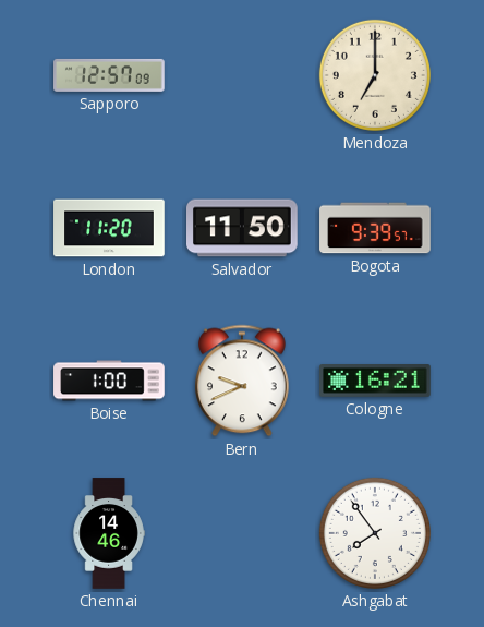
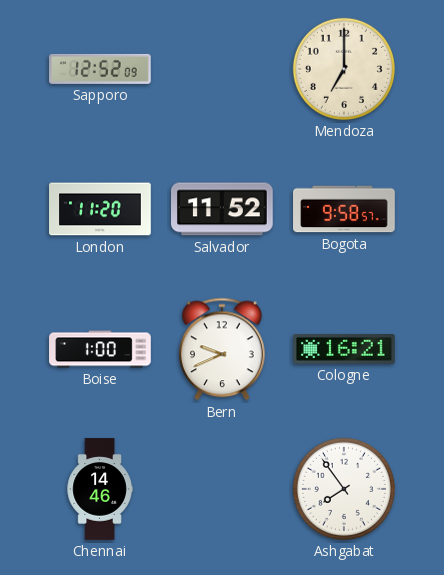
Sapporo: 12:57 -> 12:52
Salvador: 11:50 -> 11:52
Bogota: 9:39 -> 9:58
